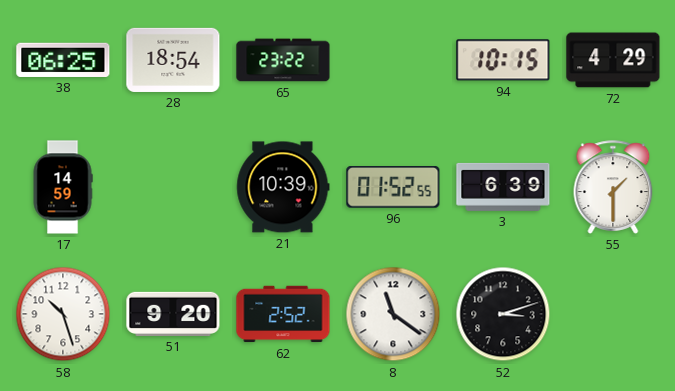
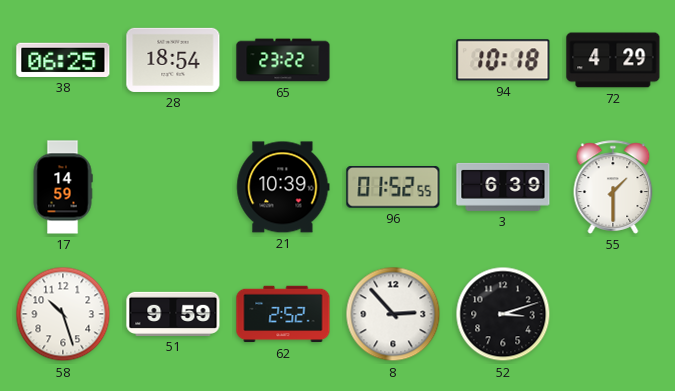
94: 10:15 -> 10:18
51: 9:20 -> 9:59
8: 11:21 -> 2:53
